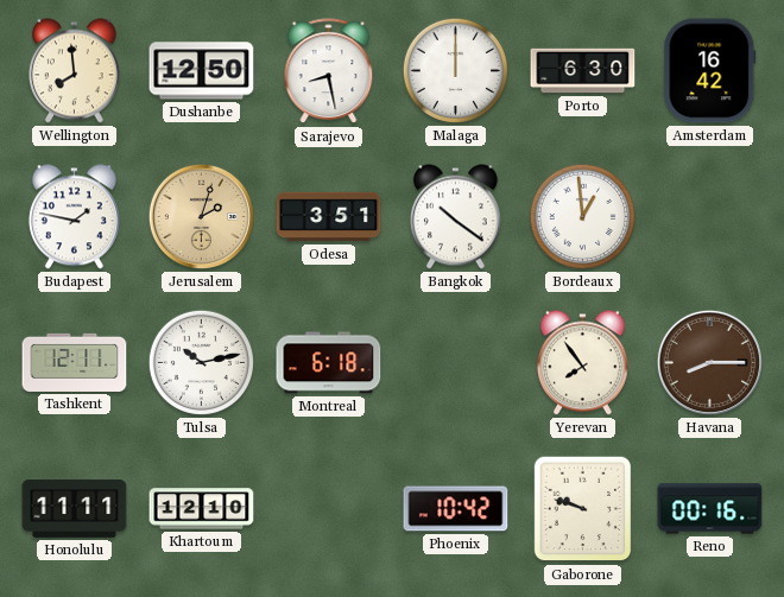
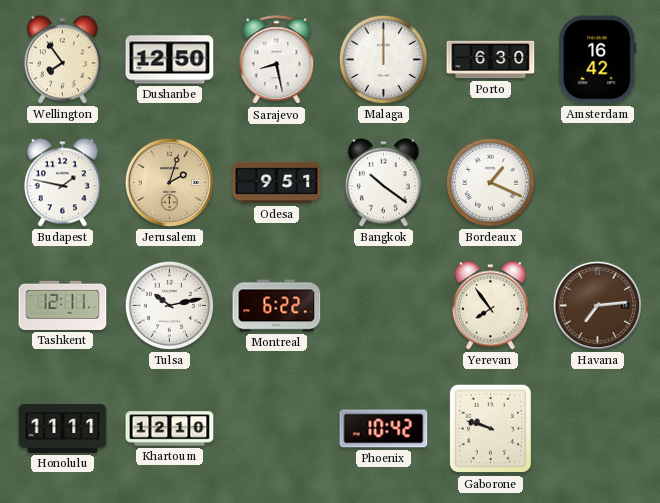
Wellington: 7:59 -> 7:54
Odesa: 3:51 -> 9:51
Bordeaux: 12:59 -> 1:19
Montreal: 6:18 -> 6:22
Havana: 8:15 -> 7:14
Reno: 00:16 -> none
